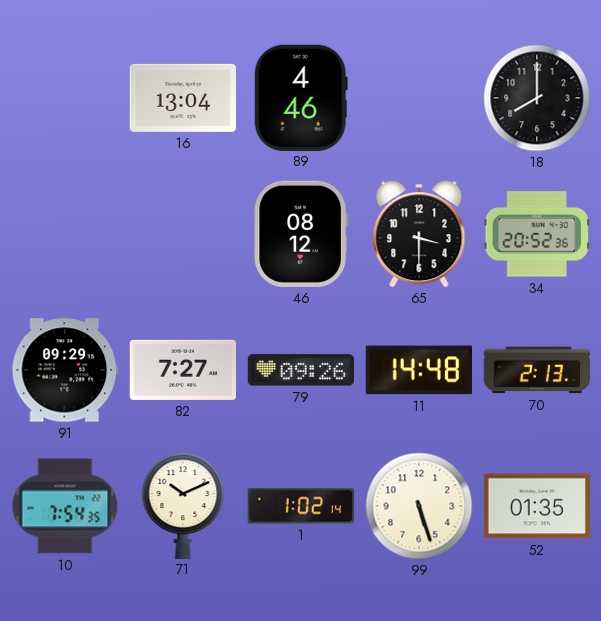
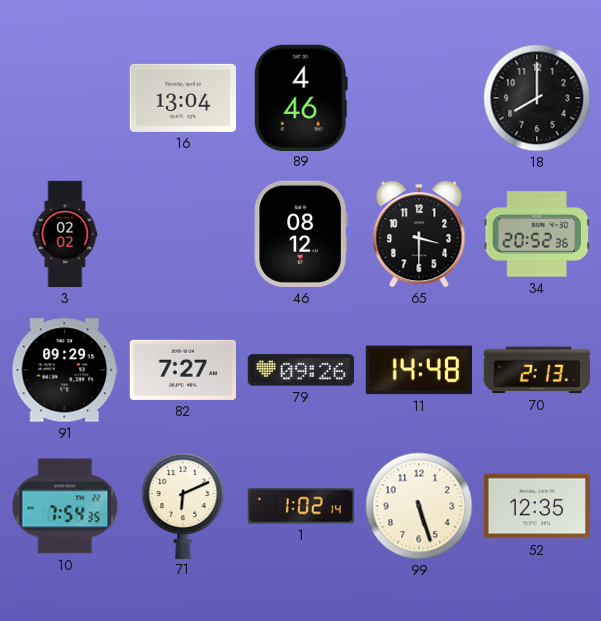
3: none -> 02:02
71: 10:11 -> 6:11
52: 01:35 -> 12:35
